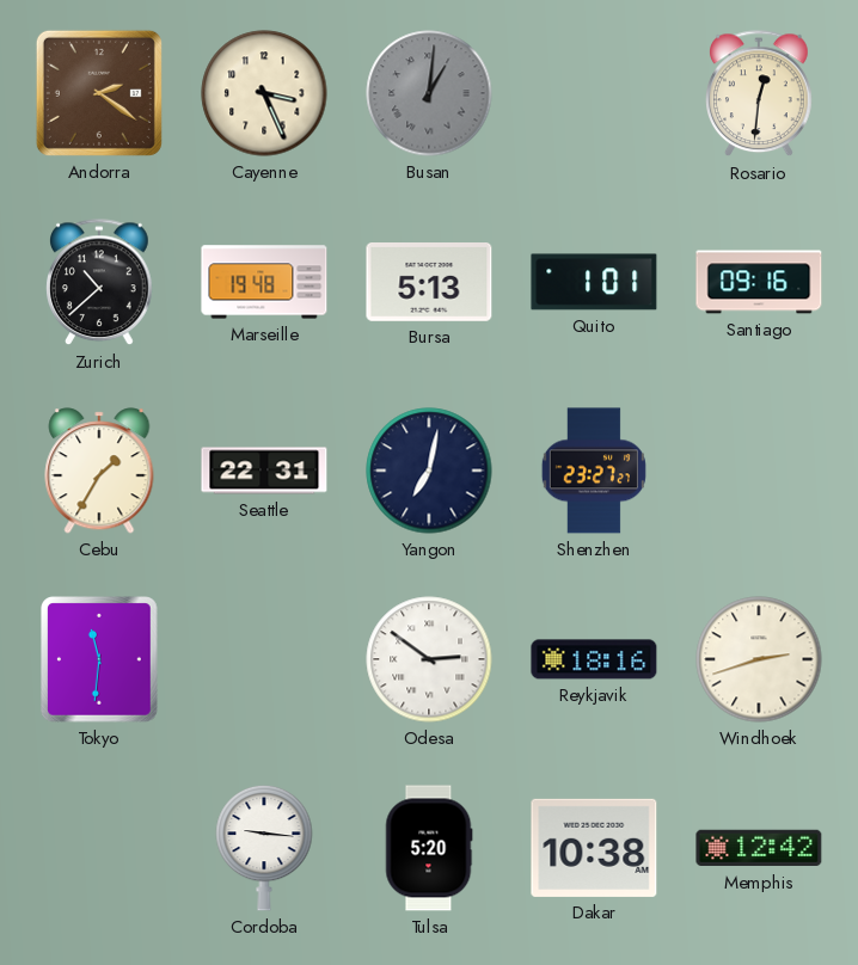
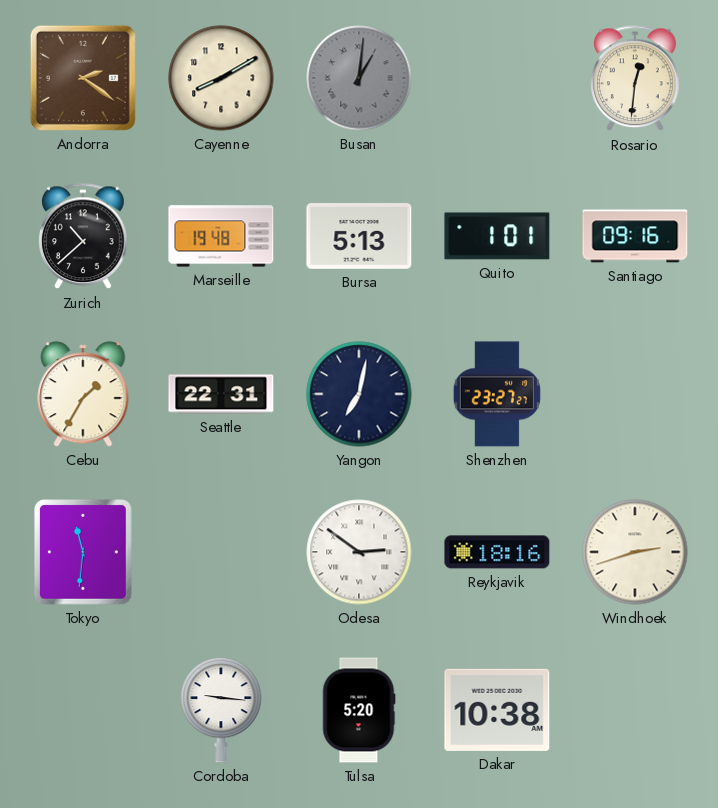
Cayenne: 3:26 -> 8:10
Memphis: 12:42 -> none
